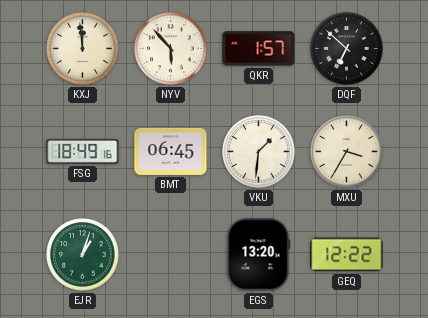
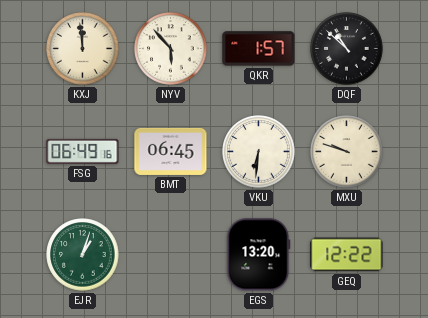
DQF: 6:52 -> 10:52
FSG: 18:49 -> 06:49
VKU: 1:31 -> 6:31
MXU: 3:35 -> 9:48
